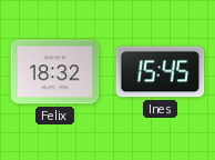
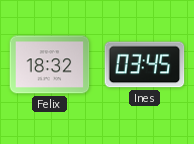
Ines: 15:45 -> 03:45
